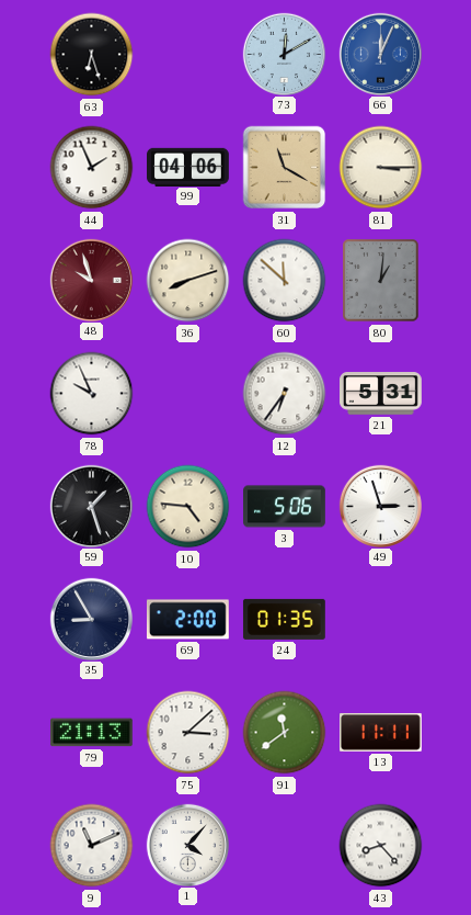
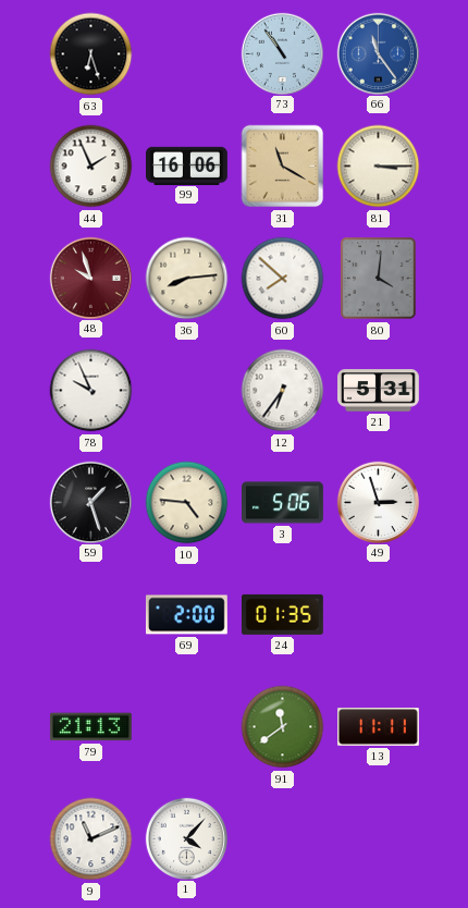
73: 12:10 -> 10:54
66: 12:04 -> 11:24
99: 04:06 -> 16:06
36: 8:12 -> 8:14
60: 11:52 -> 7:52
80: 1:01 -> 4:01
35: 8:55 -> none
75: 3:08 -> none
43: 8:23 -> none
